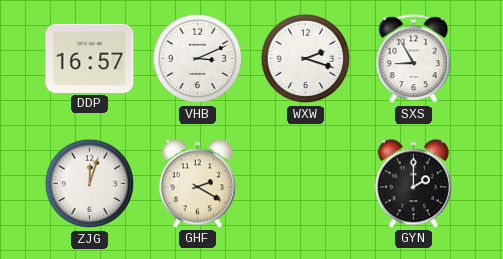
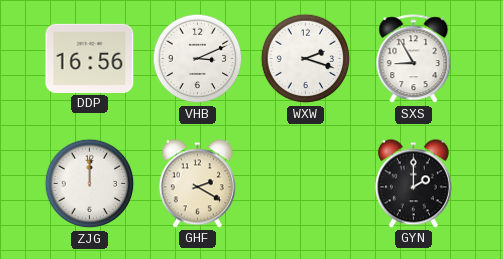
DDP: 16:57 -> 16:56
ZJG: 12:03 -> 12:00
